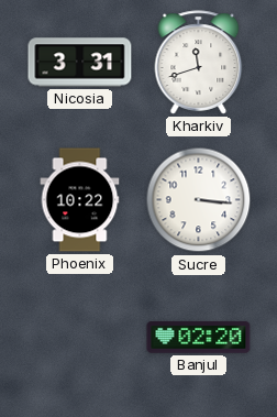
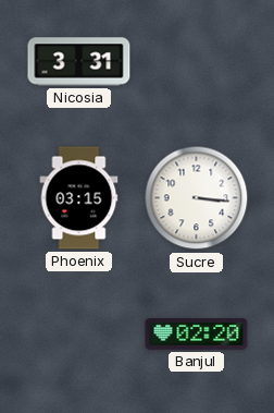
Kharkiv: 11:42 -> none
Phoenix: 10:22 -> 03:15
